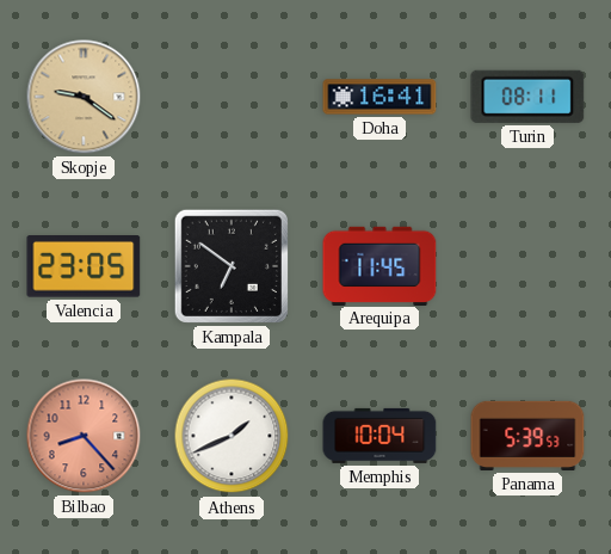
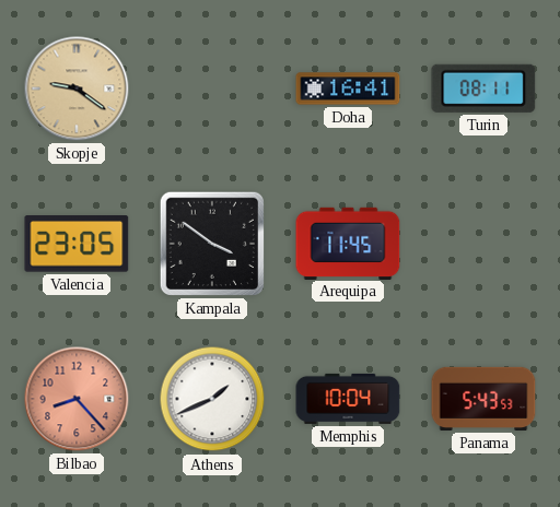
Kampala: 6:51 -> 3:51
Panama: 5:39 -> 5:43
